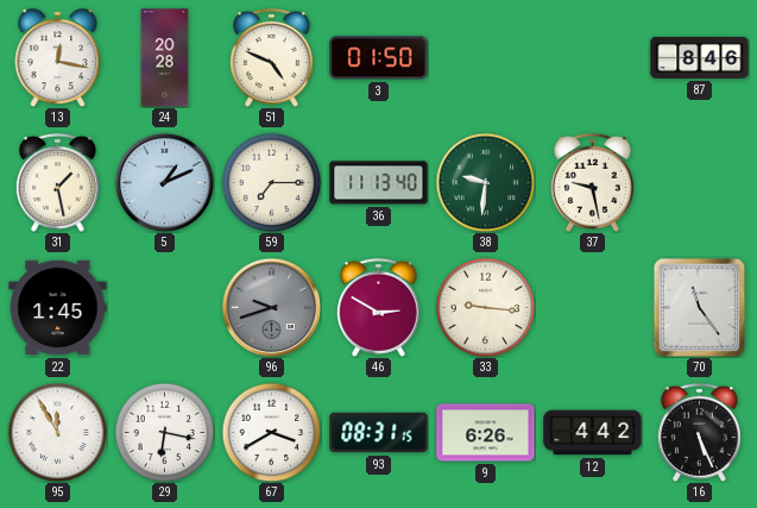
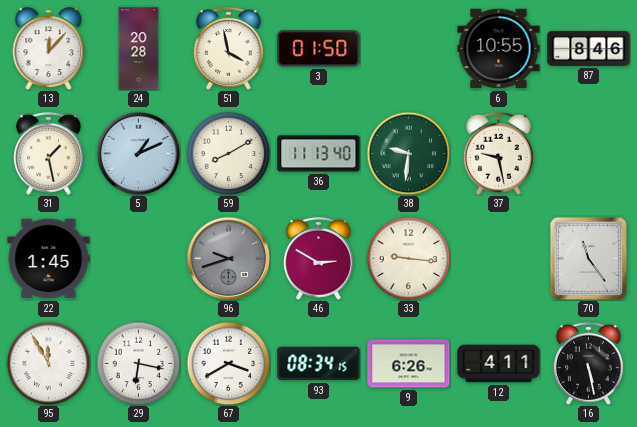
13: 12:17 -> 12:07
51: 4:49 -> 3:58
6: none -> 10:55
59: 7:15 -> 8:10
93: 08:31 -> 08:34
12: 4:42 -> 4:11
16: 5:26 -> 5:28
